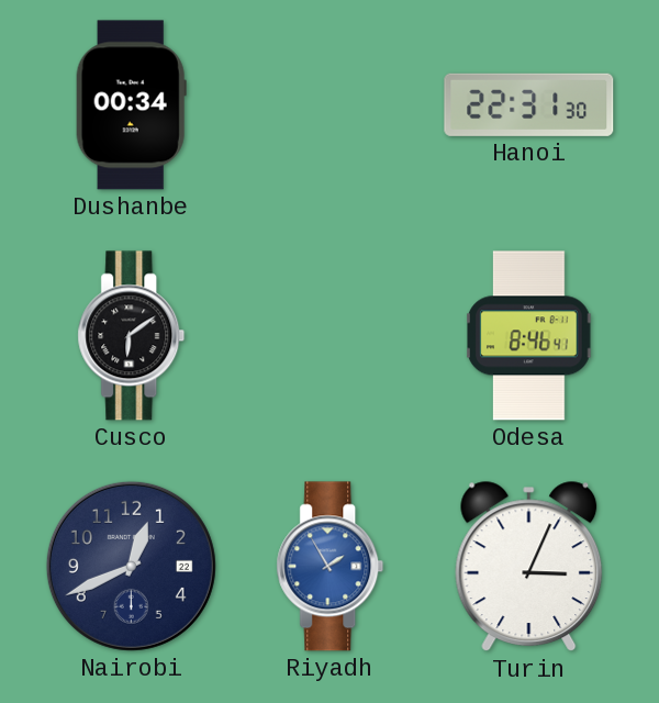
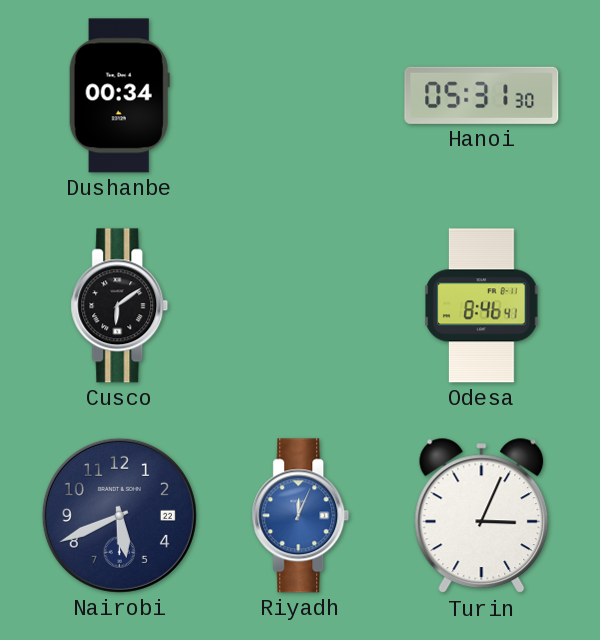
Hanoi: 22:31 -> 05:31
Nairobi: 12:41 -> 5:41
Riyadh: 1:55 -> 12:04
